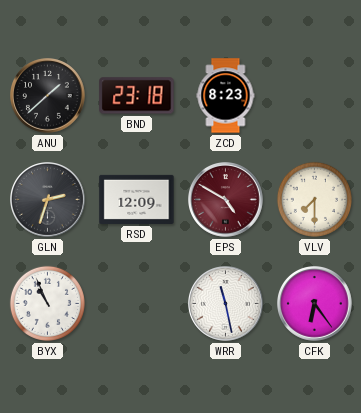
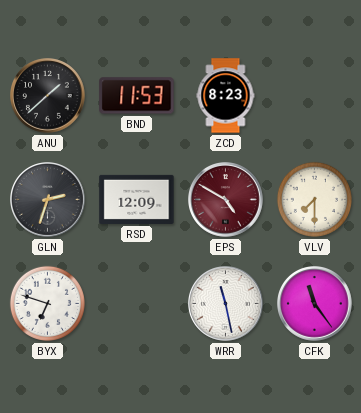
BND: 23:18 -> 11:53
BYX: 10:56 -> 6:48
CFK: 6:24 -> 11:24
